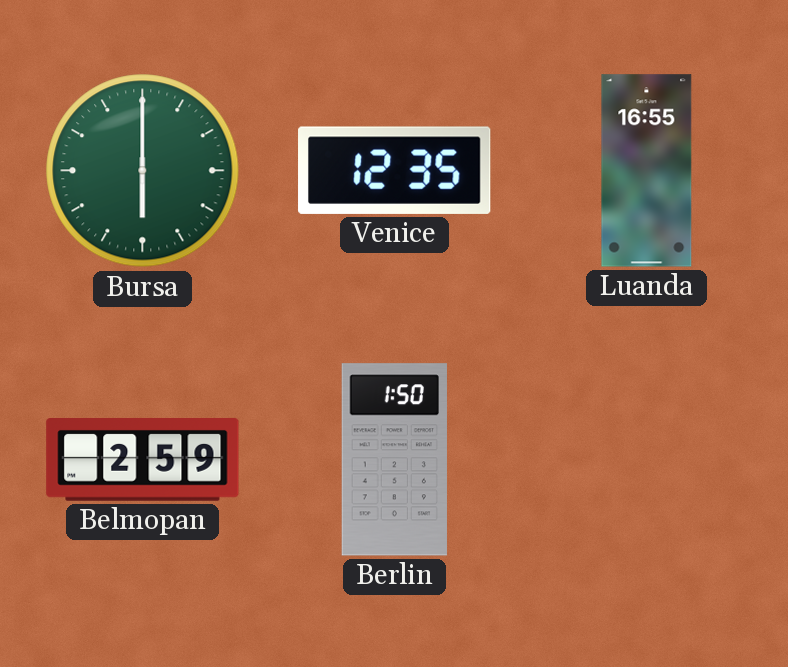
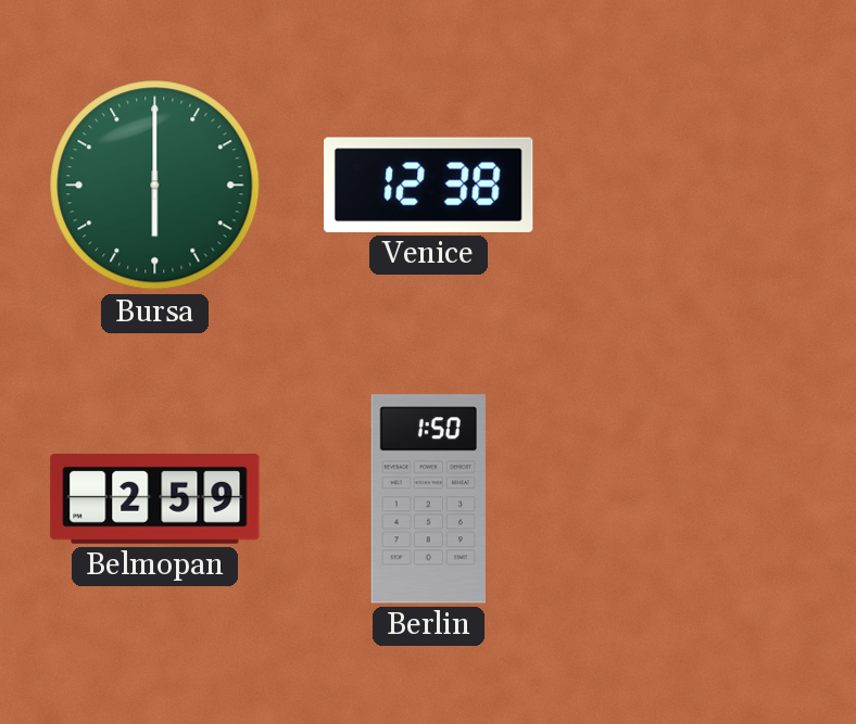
Venice: 12:35 -> 12:38
Luanda: 16:55 -> none
